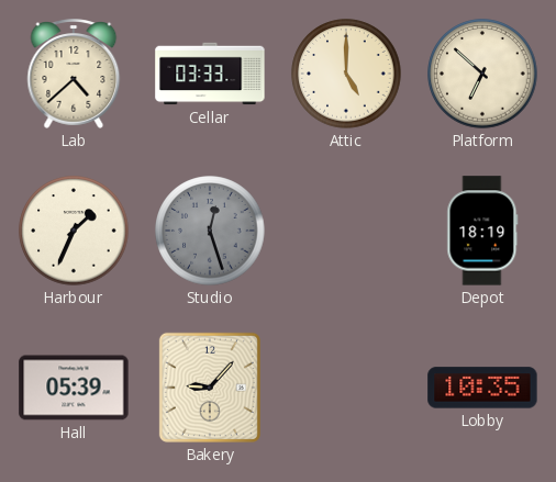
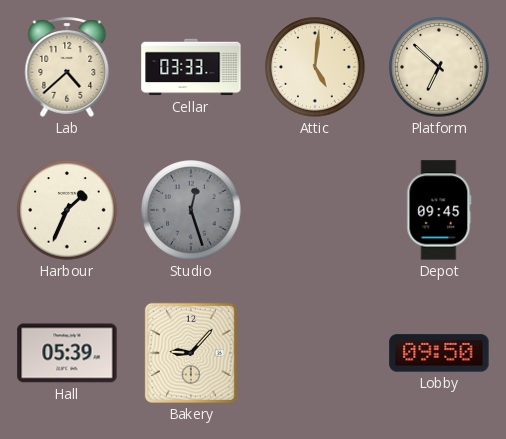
Attic: 5:00 -> 5:01
Depot: 18:19 -> 09:45
Lobby: 10:35 -> 09:50
